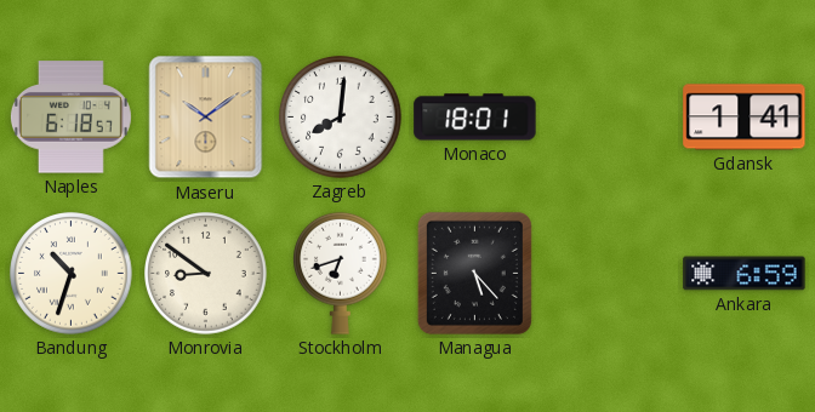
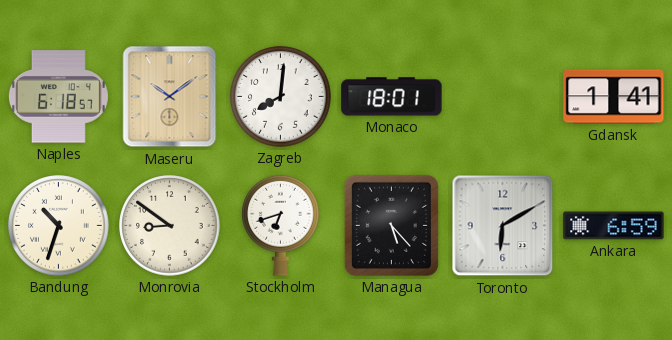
Toronto: none -> 6:10
